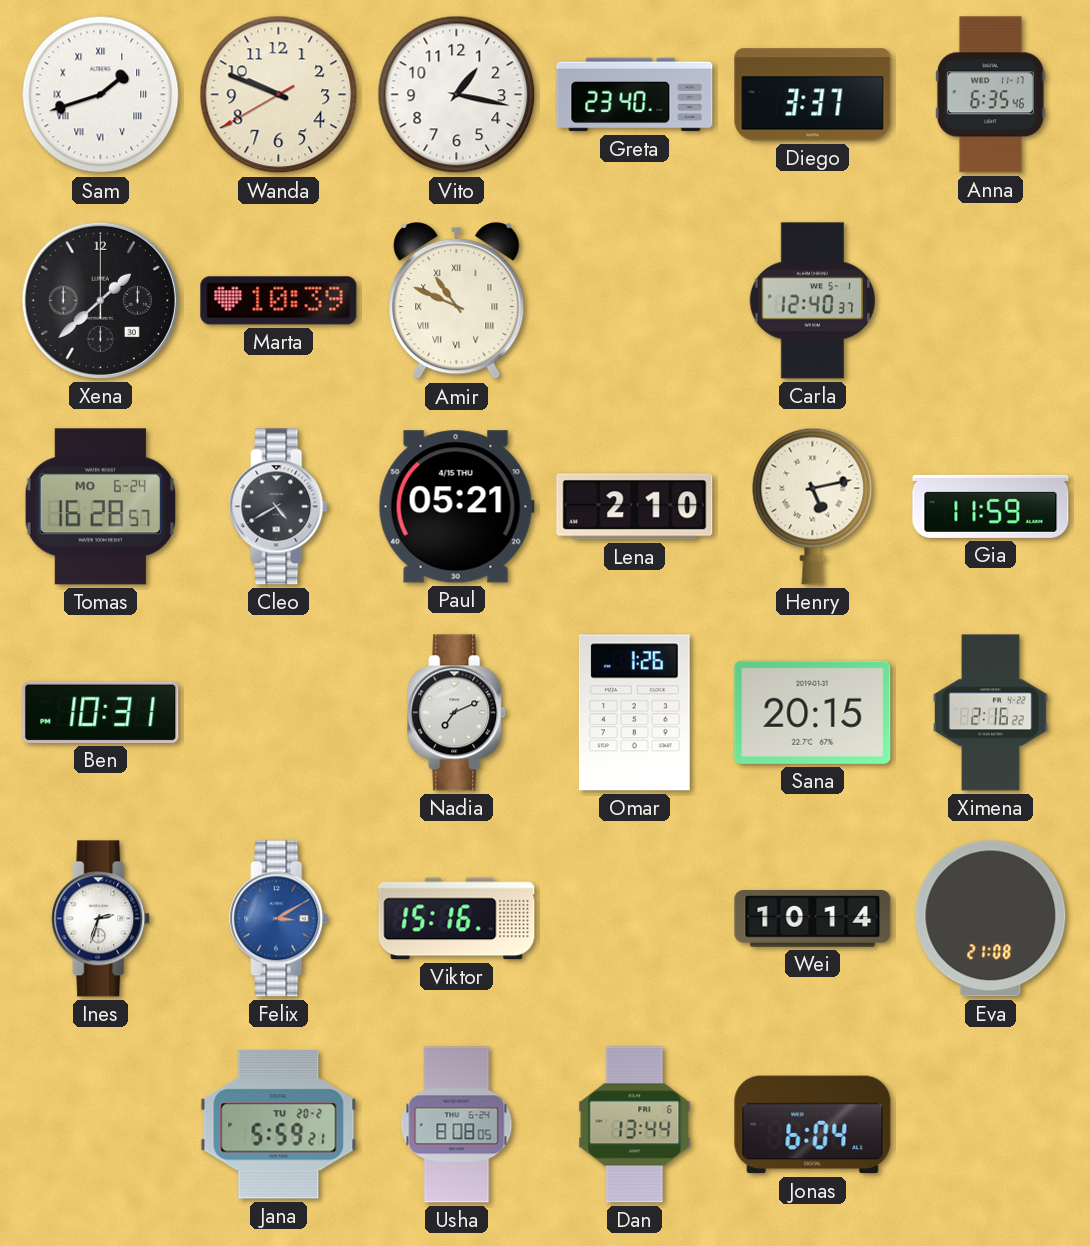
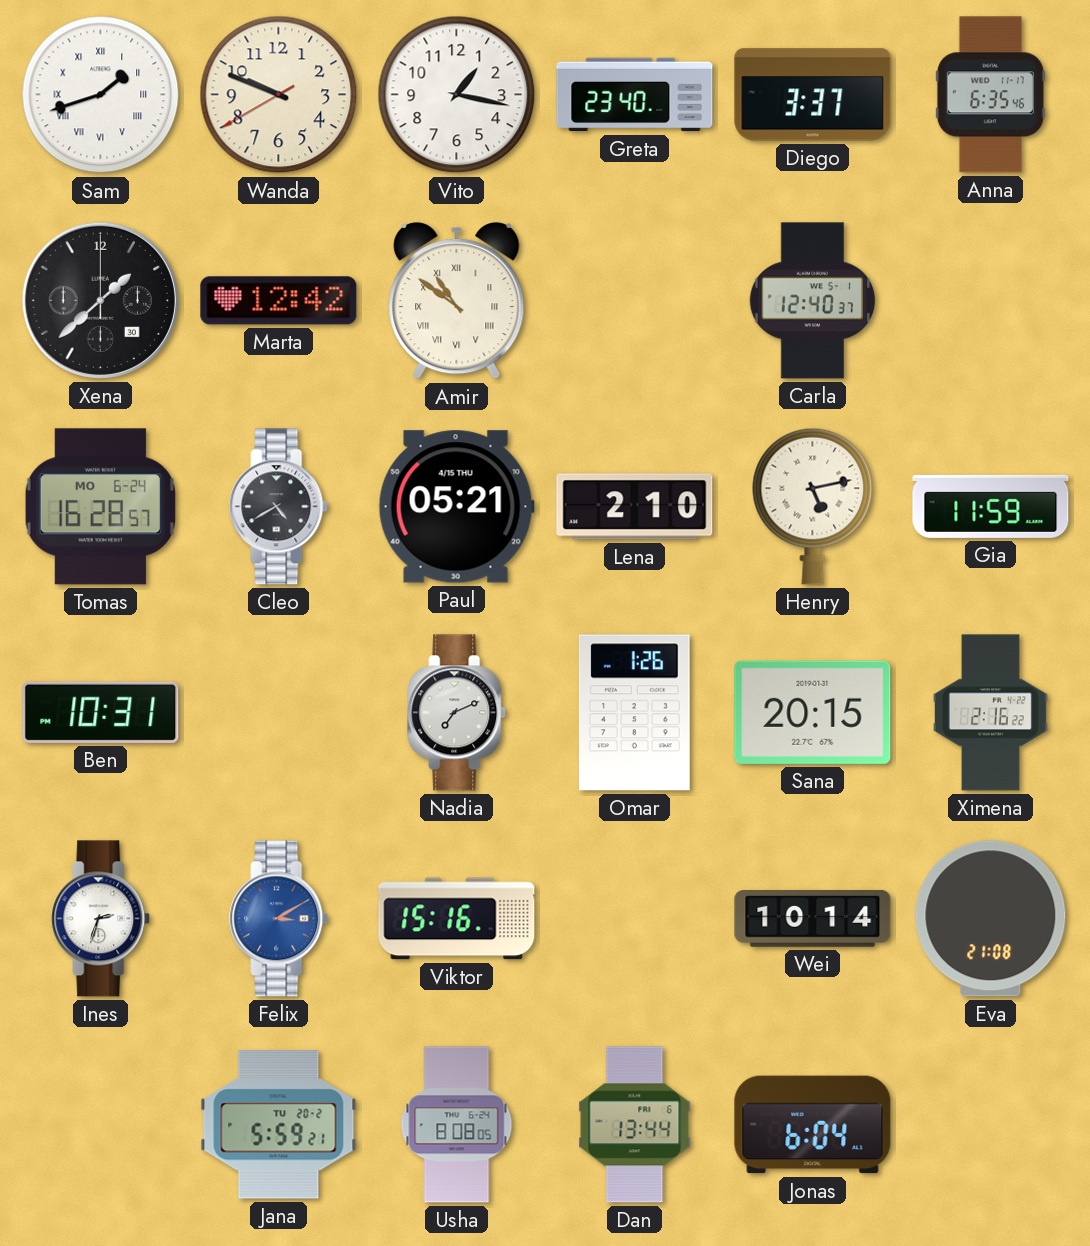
Marta: 10:39 -> 12:42
Amir: 10:49 -> 10:51
